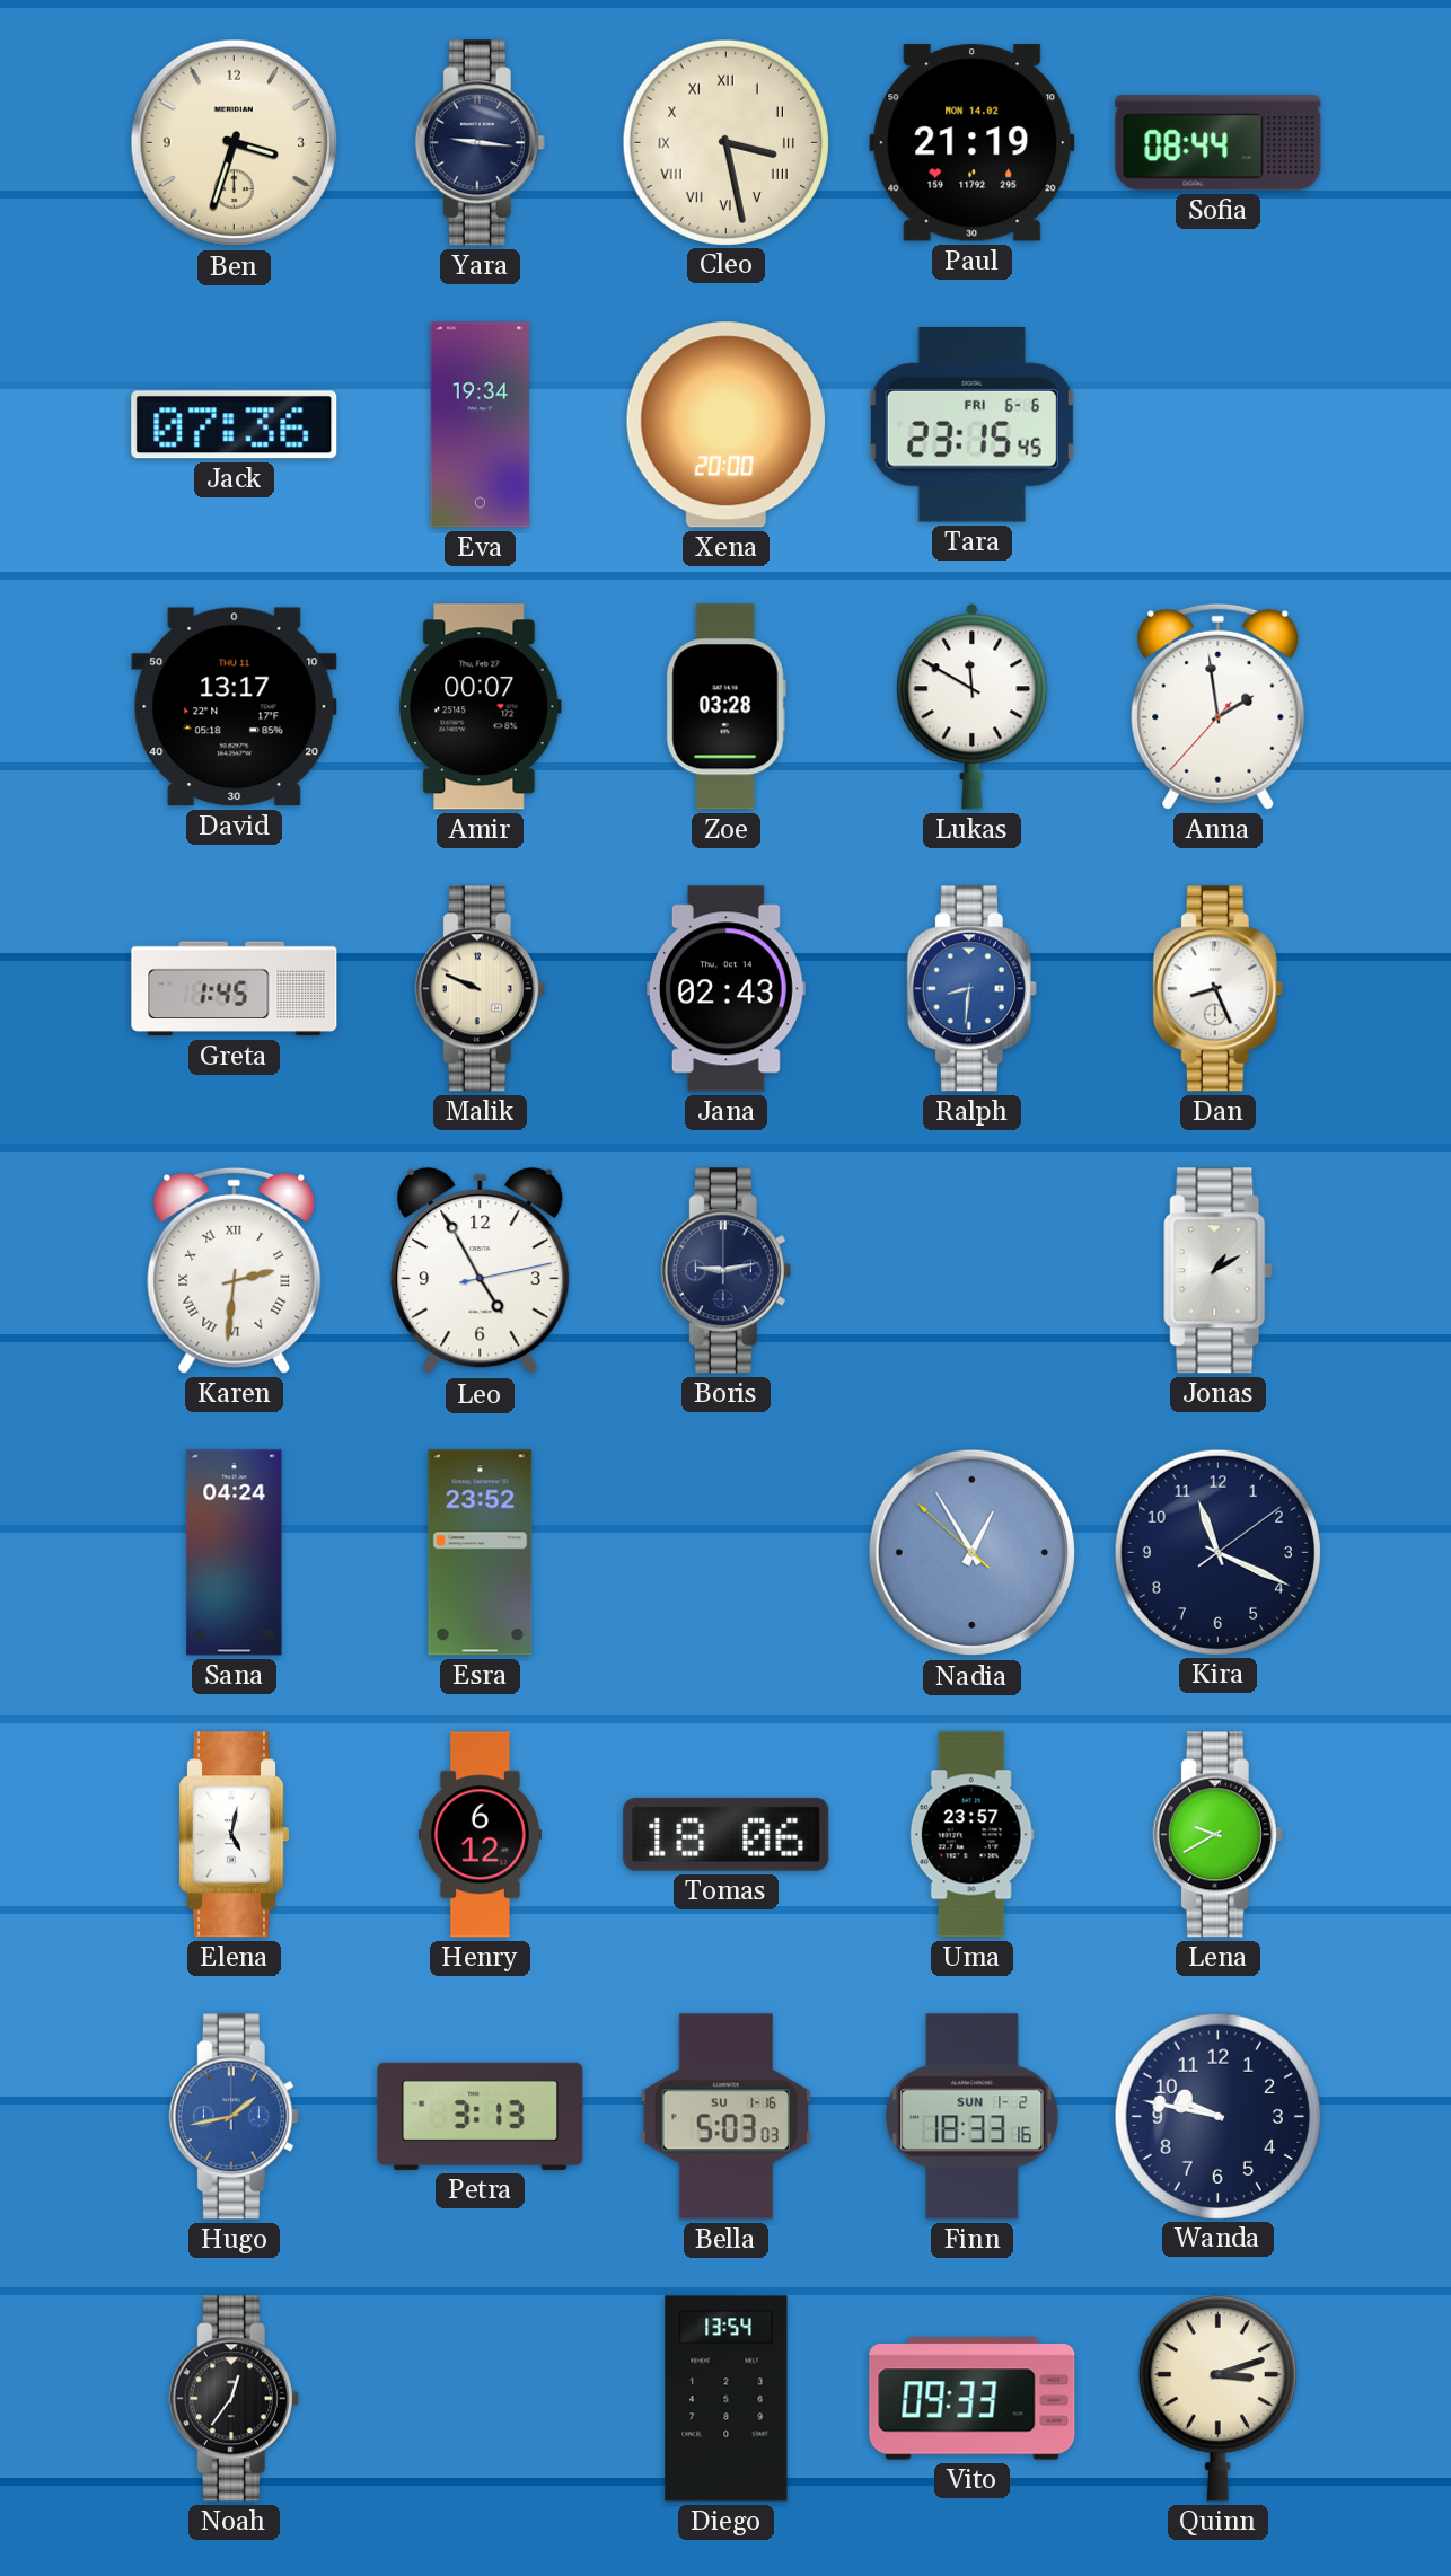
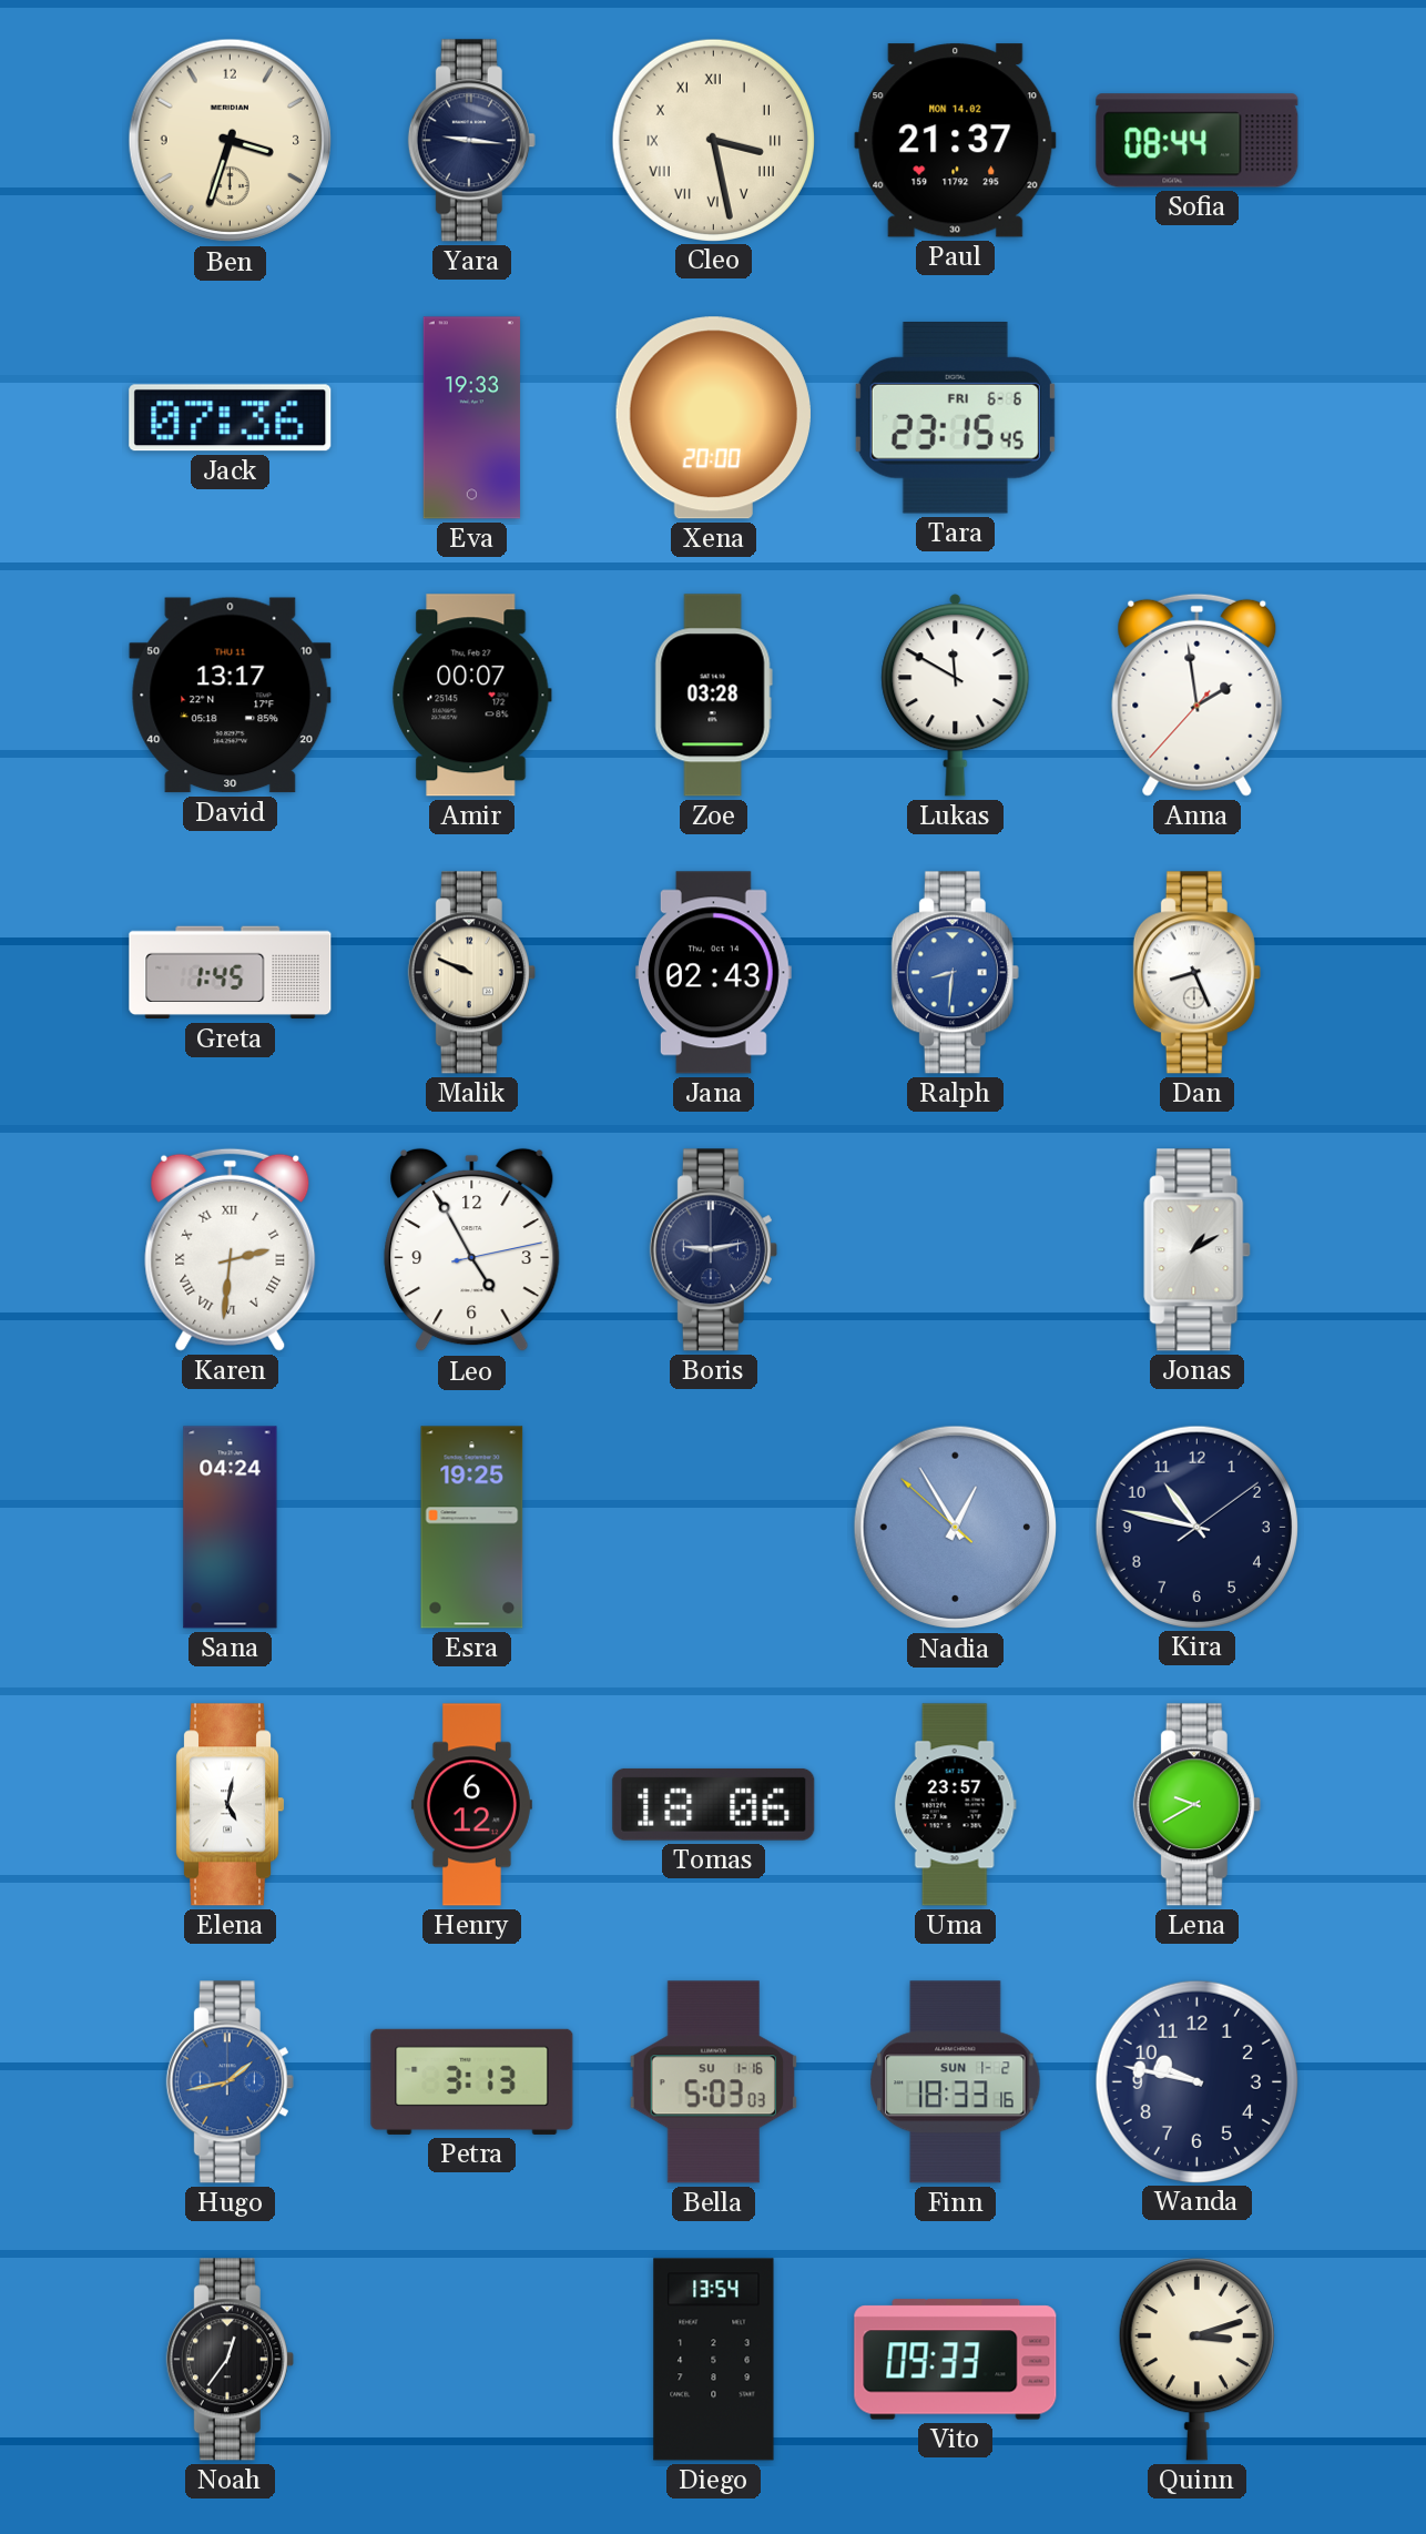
Paul: 21:19 -> 21:37
Eva: 19:34 -> 19:33
Esra: 23:52 -> 19:25
Kira: 11:19 -> 10:47
